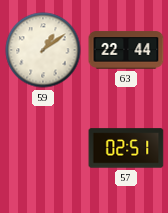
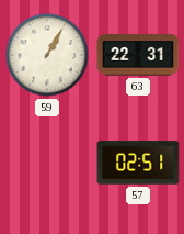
59: 1:09 -> 1:05
63: 22:44 -> 22:31
